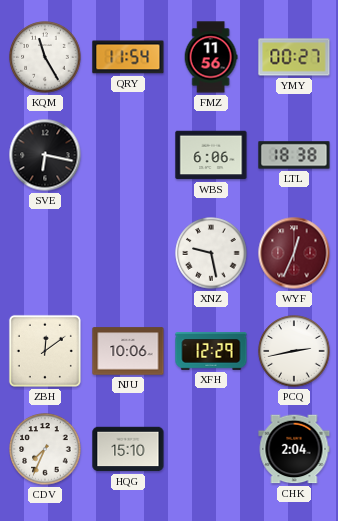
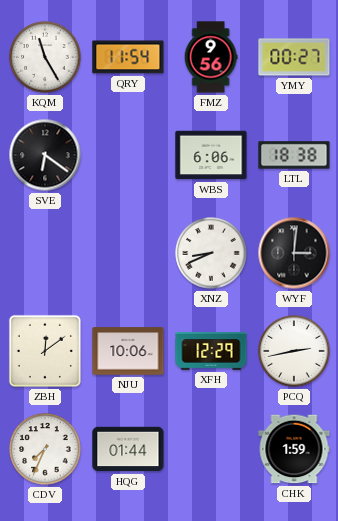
FMZ: 11:56 -> 9:56
SVE: 6:17 -> 6:21
XNZ: 9:28 -> 8:41
WYF: 12:34 -> 3:01
WYF dial: burgundy -> black
HQG: 15:10 -> 01:44
CHK: 2:04 -> 1:59
